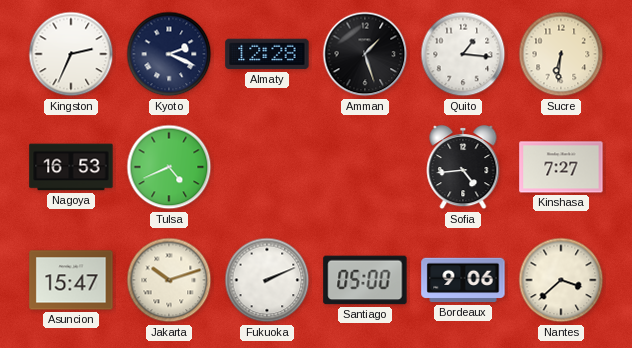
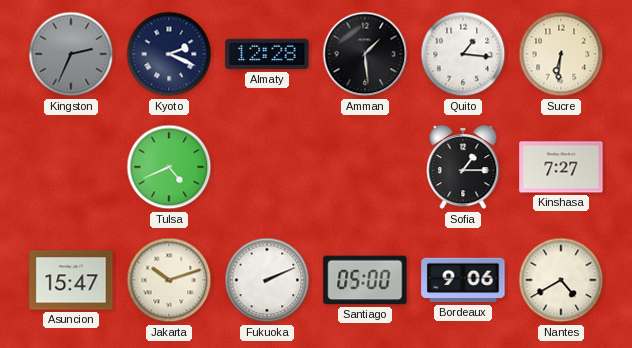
Kingston dial: white -> grey
Amman: 1:27 -> 1:29
Nagoya: 16:53 -> none
Sofia: 4:44 -> 1:15
Nantes: 3:38 -> 4:40
